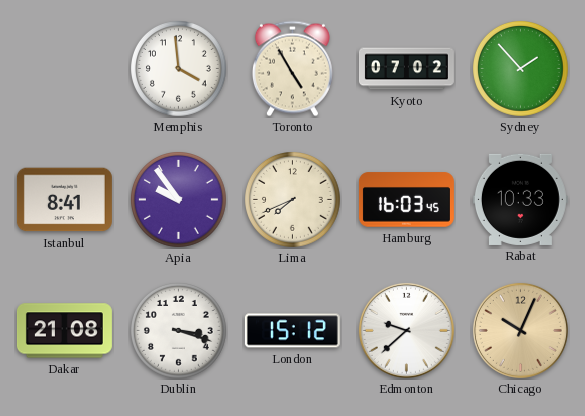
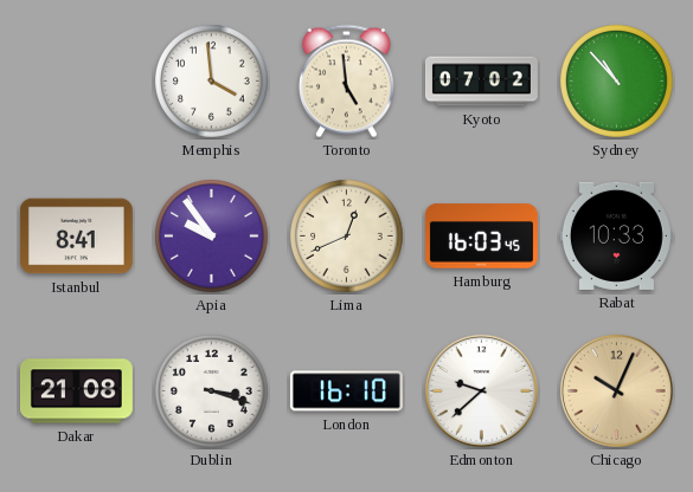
Toronto: 4:55 -> 4:59
Sydney: 1:53 -> 10:53
Lima: 7:41 -> 12:41
London: 15:12 -> 16:10
